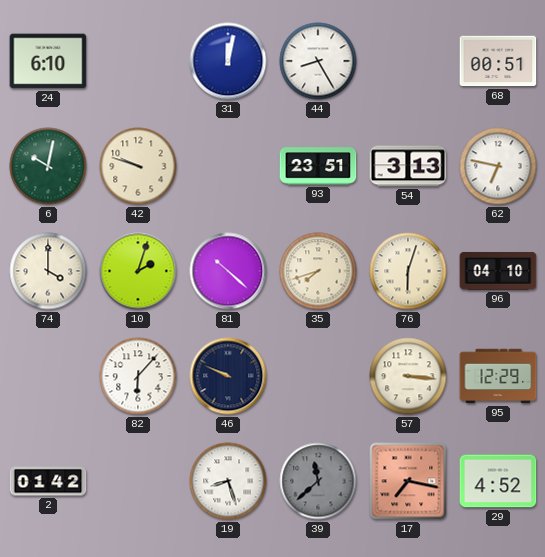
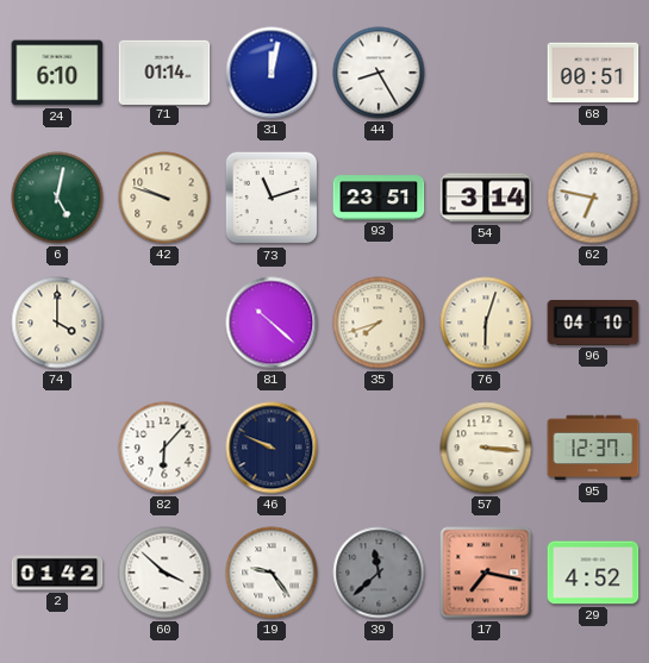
71: none -> 01:14
6: 10:02 -> 5:02
73: none -> 11:12
54: 3:13 -> 3:14
10: 2:03 -> none
95: 12:29 -> 12:37
60: none -> 3:52
19: 8:27 -> 9:24
